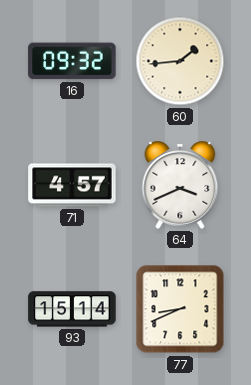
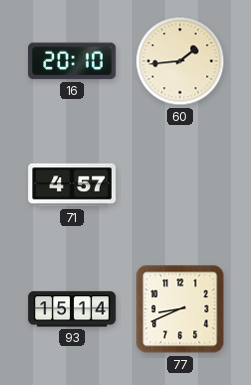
16: 09:32 -> 20:10
64: 3:41 -> none
